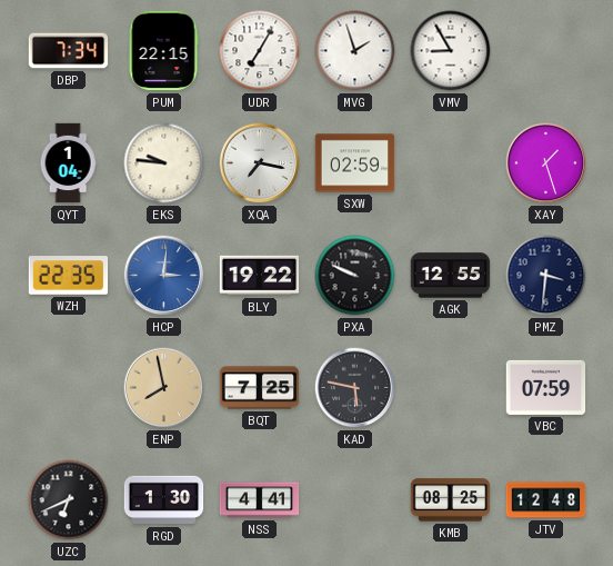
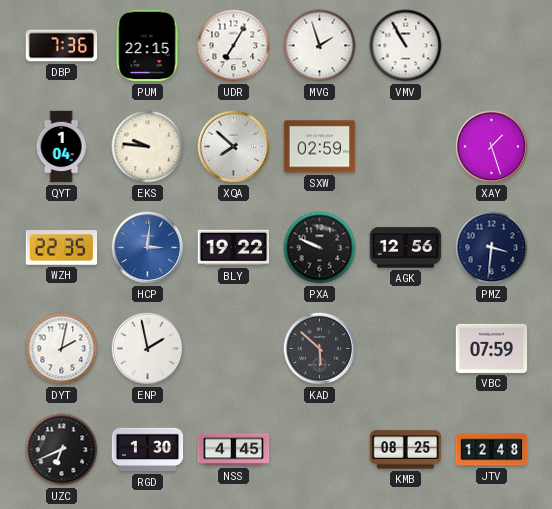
DBP: 7:34 -> 7:36
VMV: 8:55 -> 10:55
XQA: 7:17 -> 7:52
AGK: 12:55 -> 12:56
DYT: none -> 2:02
ENP: 7:58 -> 1:58
ENP dial: champagne -> white
BQT: 7:25 -> none
KAD: 5:47 -> 5:52
NSS: 4:41 -> 4:45
